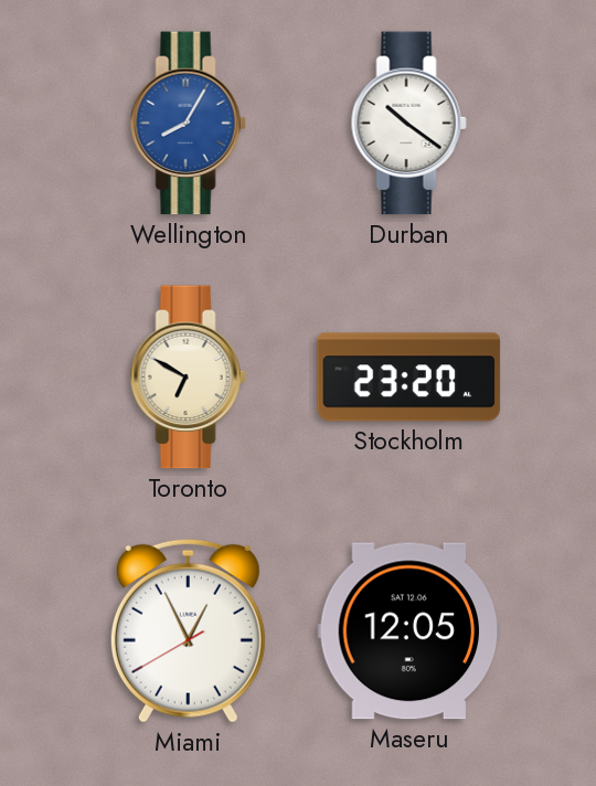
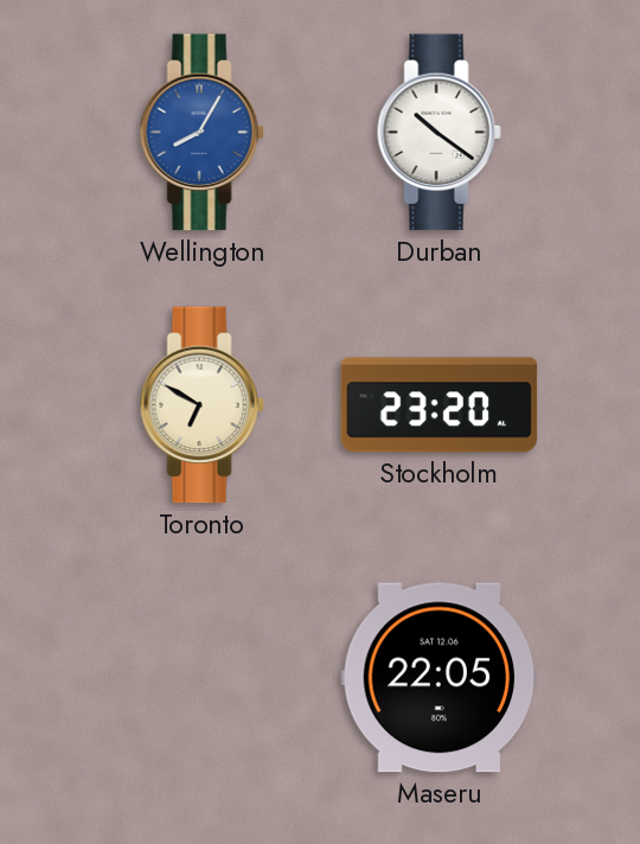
Miami: 12:55 -> none
Maseru: 12:05 -> 22:05
